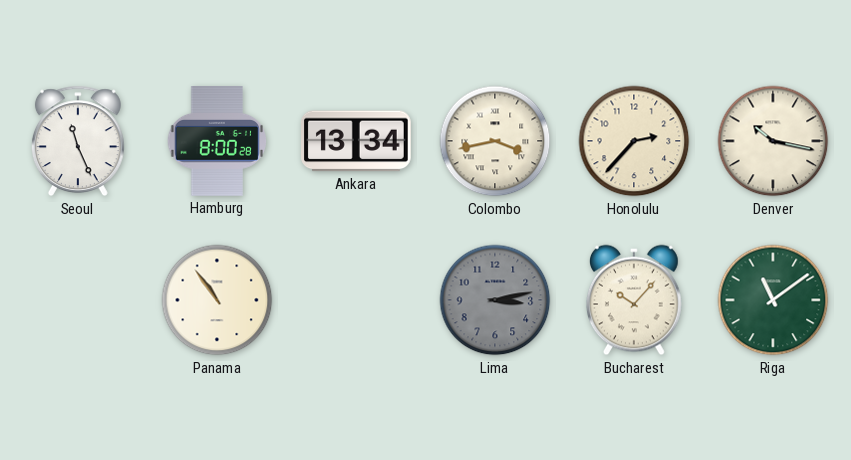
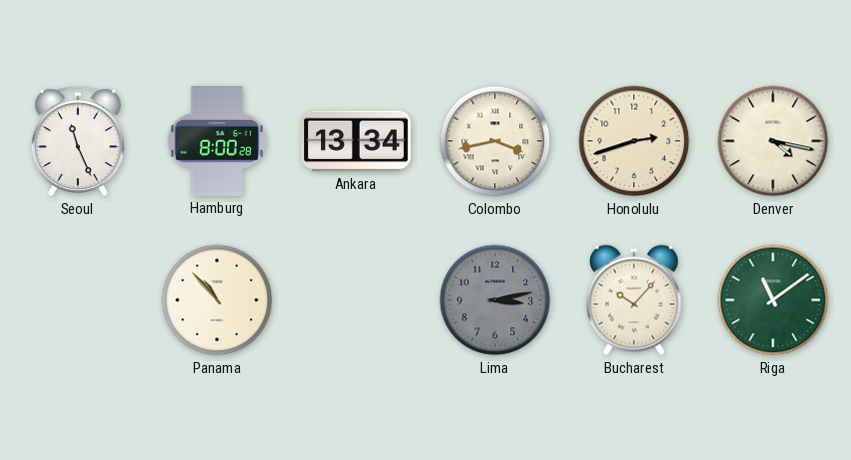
Honolulu: 2:37 -> 2:42
Denver: 10:17 -> 4:17
Panama: 10:54 -> 10:53
